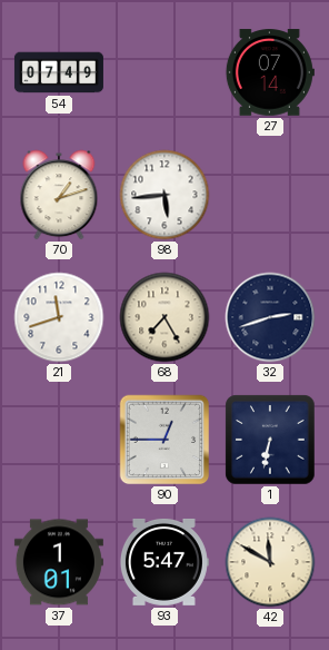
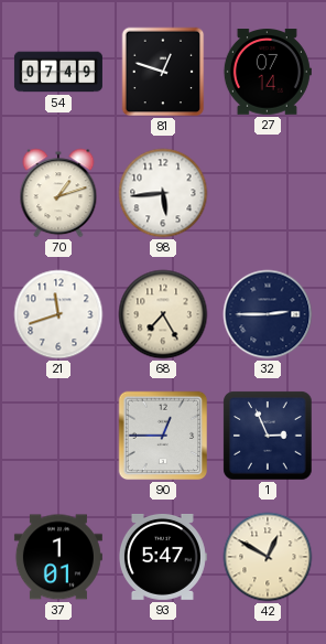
81: none -> 12:48
32: 2:42 -> 2:45
1: 6:32 -> 2:56
42: 11:50 -> 12:50
